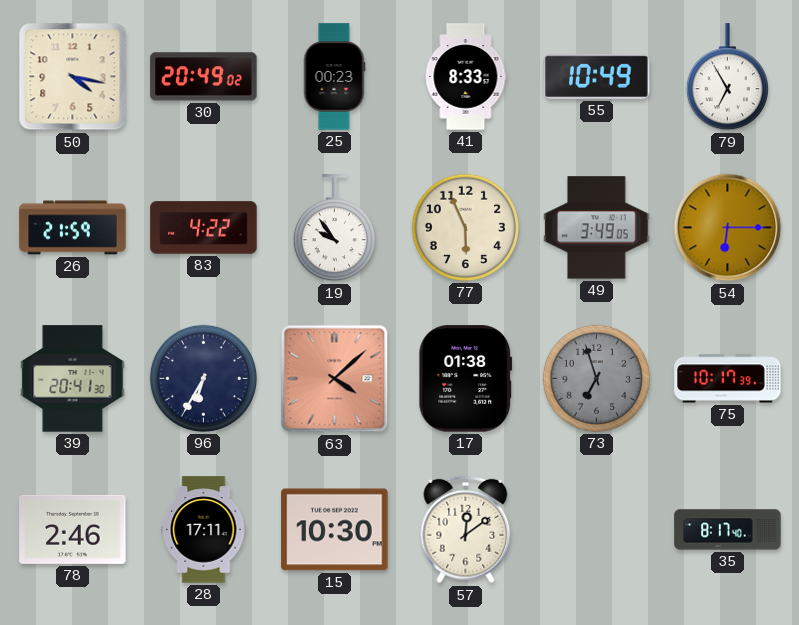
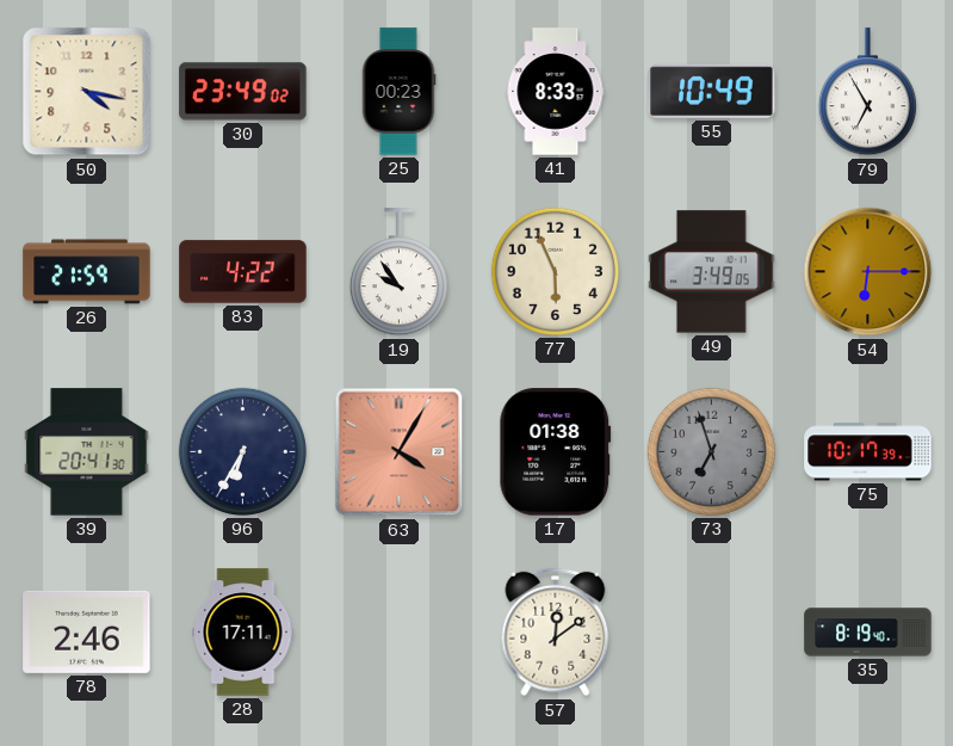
30: 20:49 -> 23:49
63: 4:08 -> 4:05
15: 10:30 -> none
35: 8:17 -> 8:19
